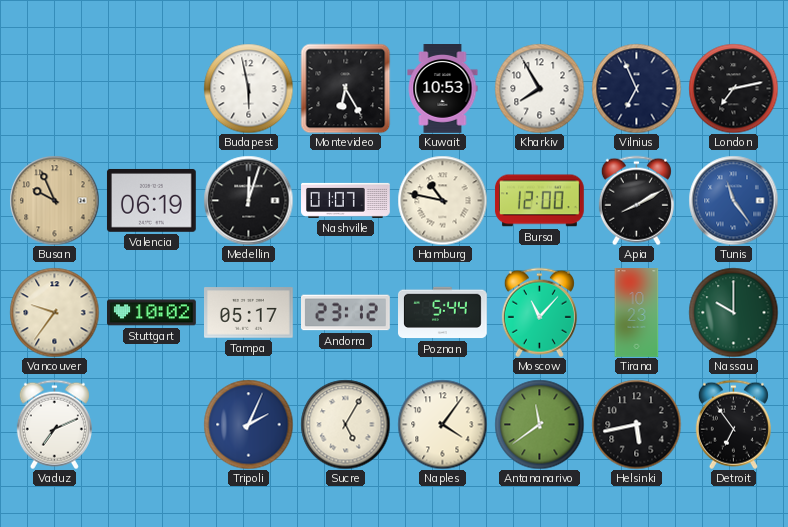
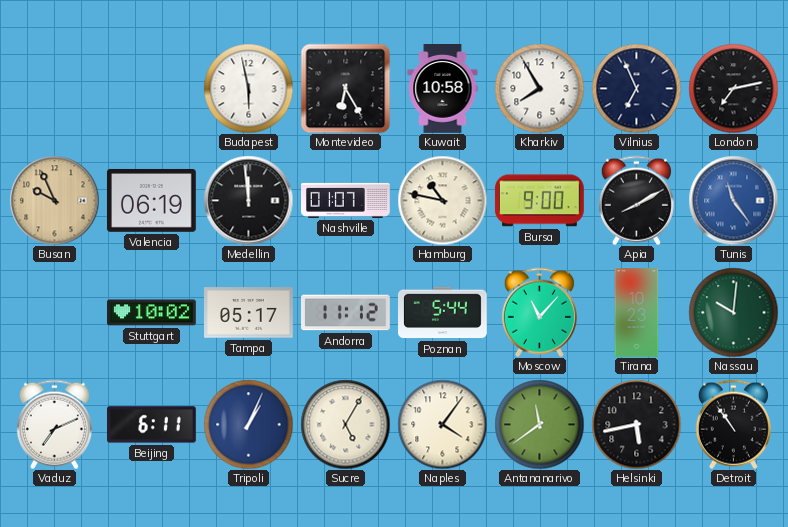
Kuwait: 10:53 -> 10:58
Medellin: 12:03 -> 11:59
Bursa: 12:00 -> 9:00
Vancouver: 9:36 -> none
Andorra: 23:12 -> 11:12
Nassau: 10:00 -> 10:01
Beijing: none -> 6:11
Tripoli: 2:04 -> 1:04
Detroit: 6:54 -> 10:54
